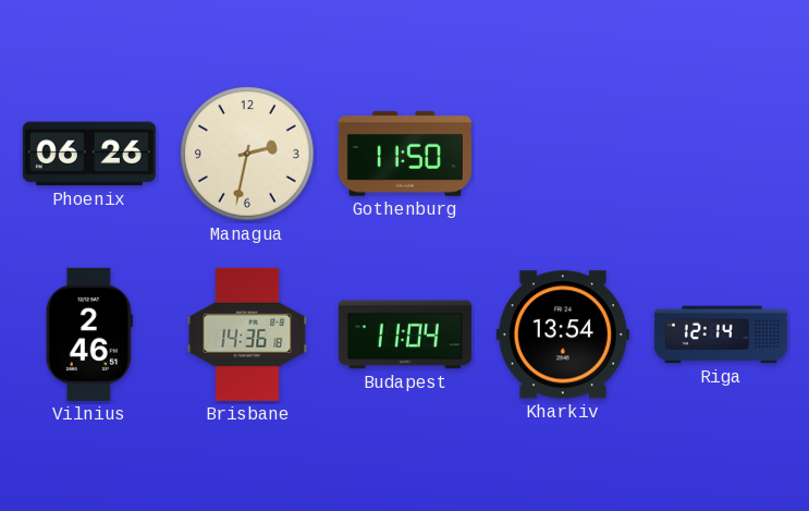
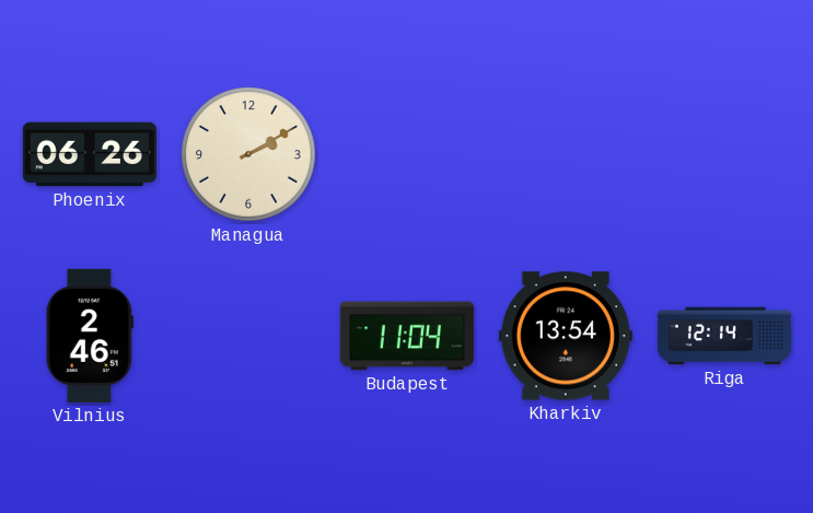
Managua: 2:32 -> 2:10
Gothenburg: 11:50 -> none
Brisbane: 14:36 -> none
